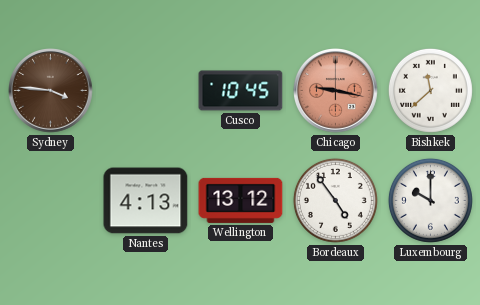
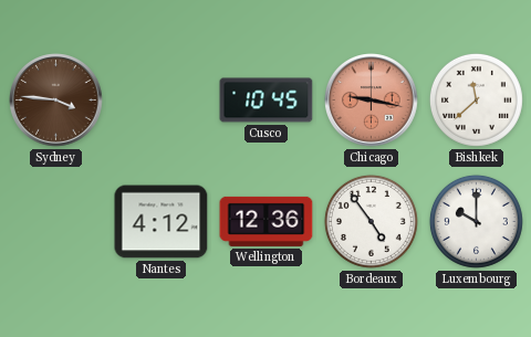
Nantes: 4:13 -> 4:12
Wellington: 13:12 -> 12:36
